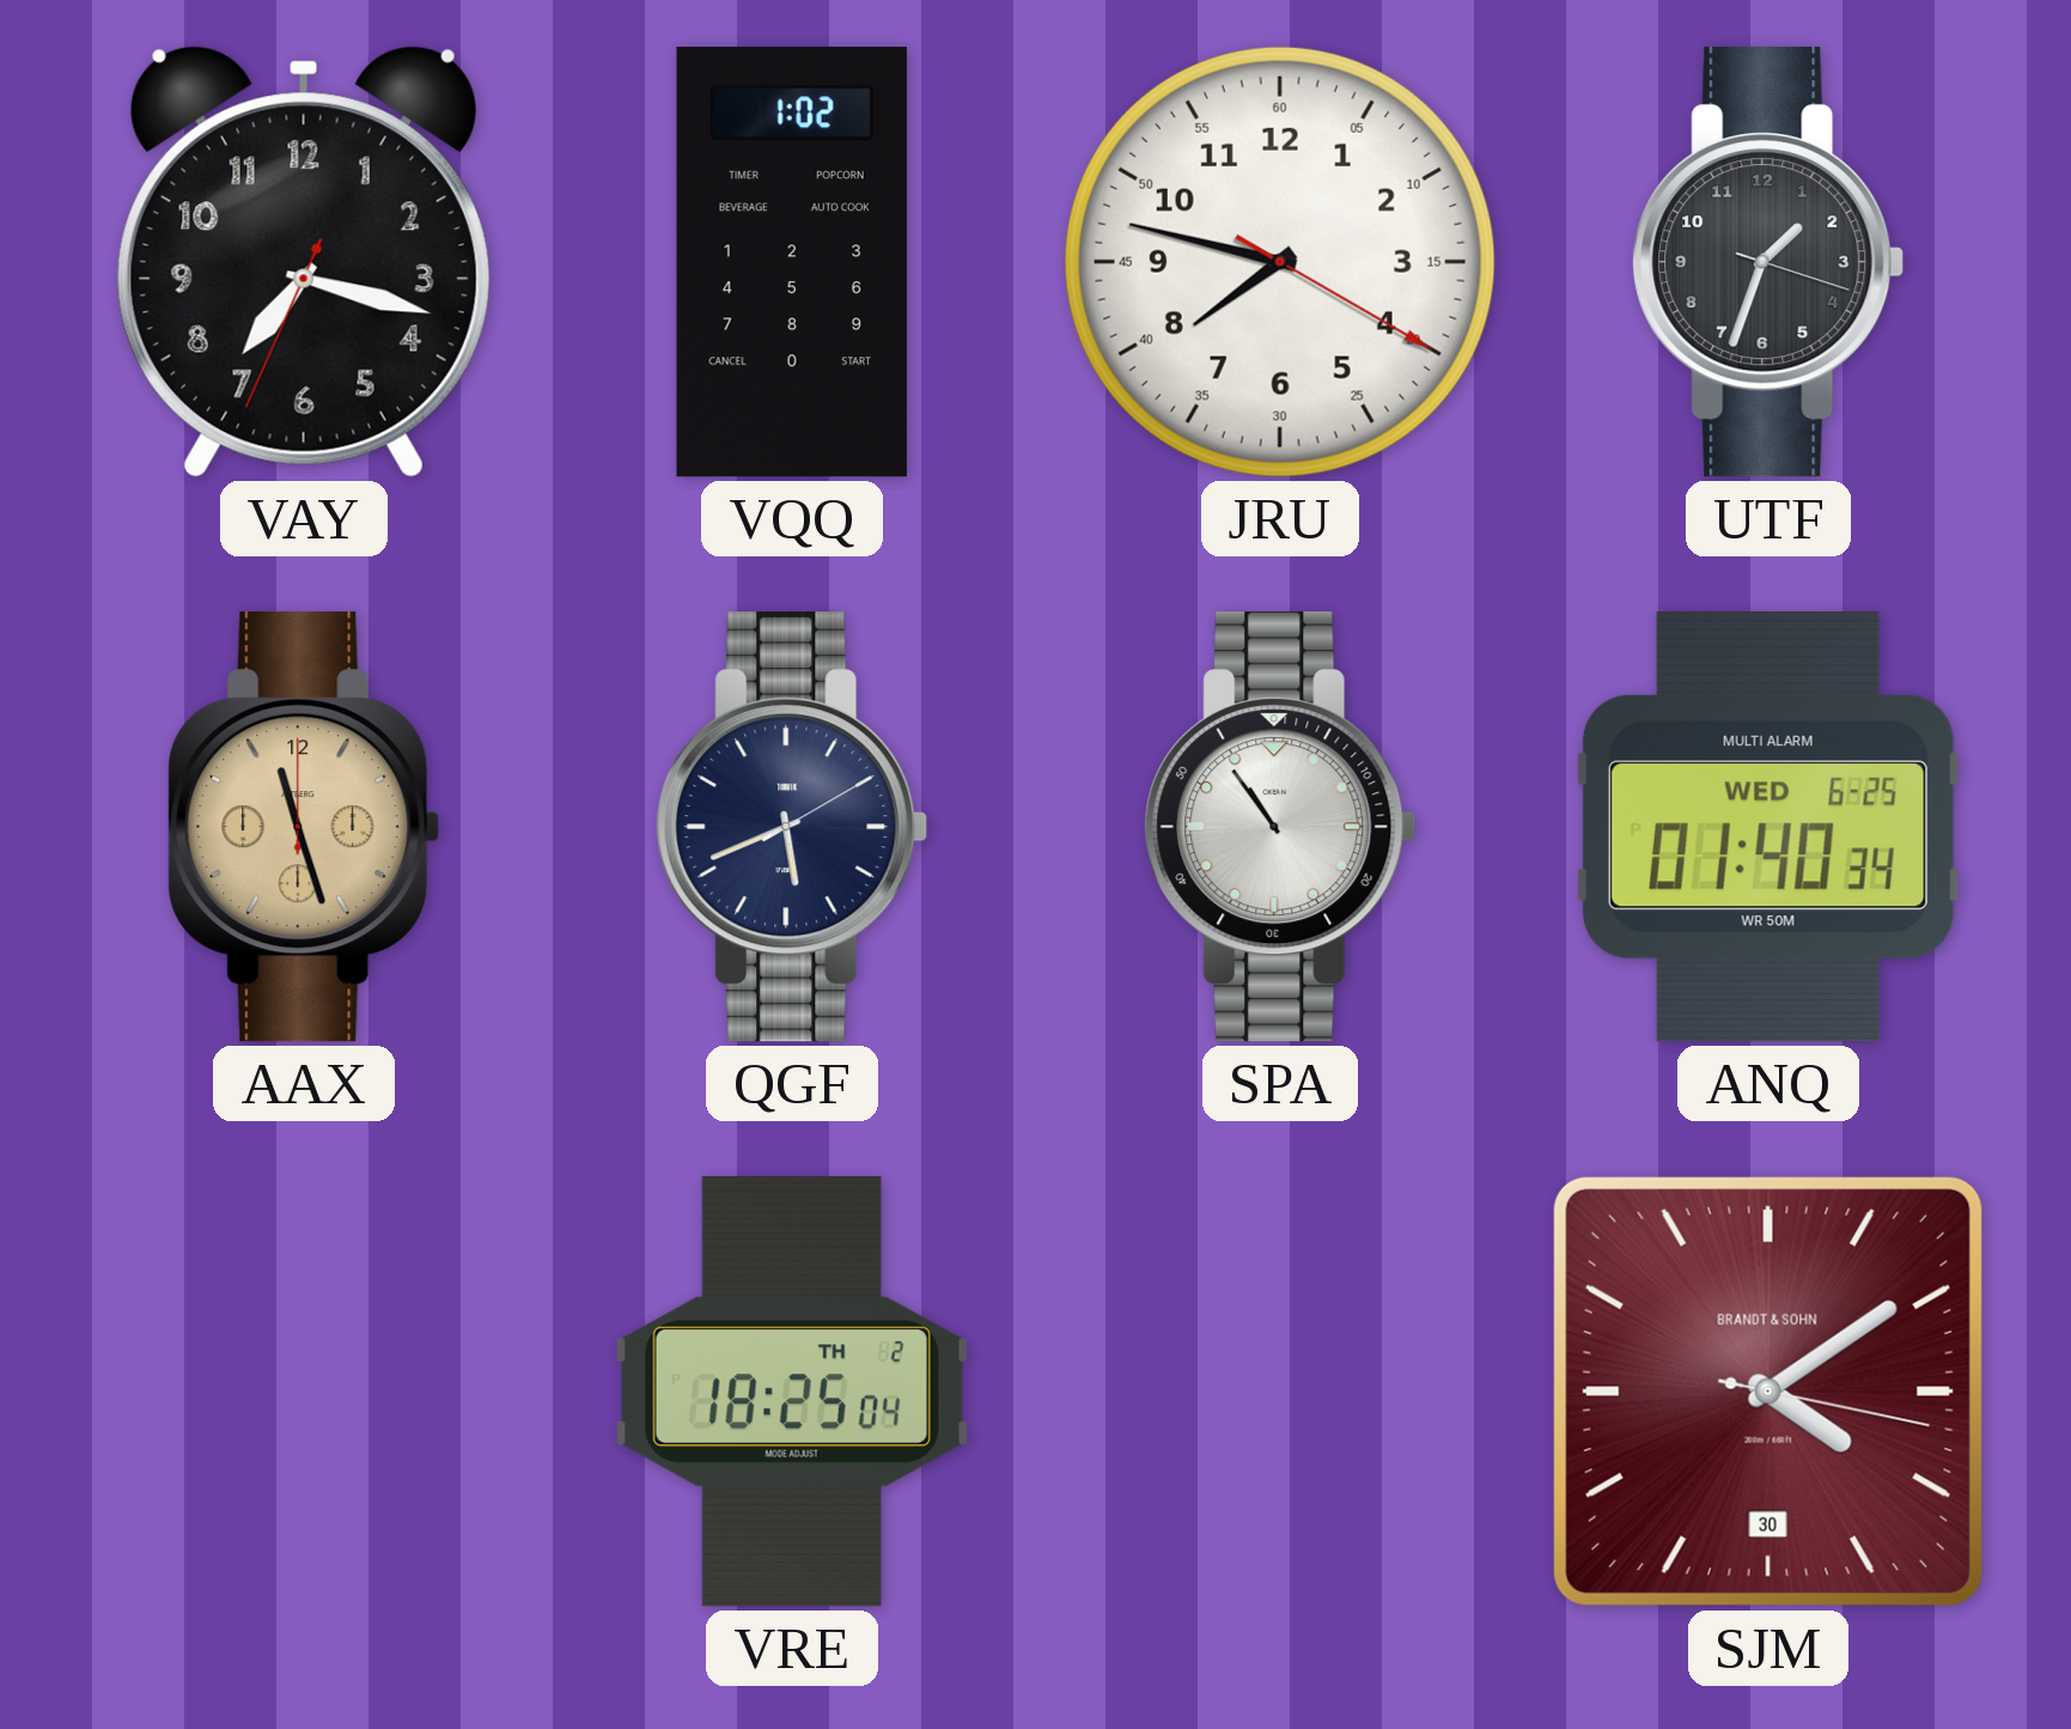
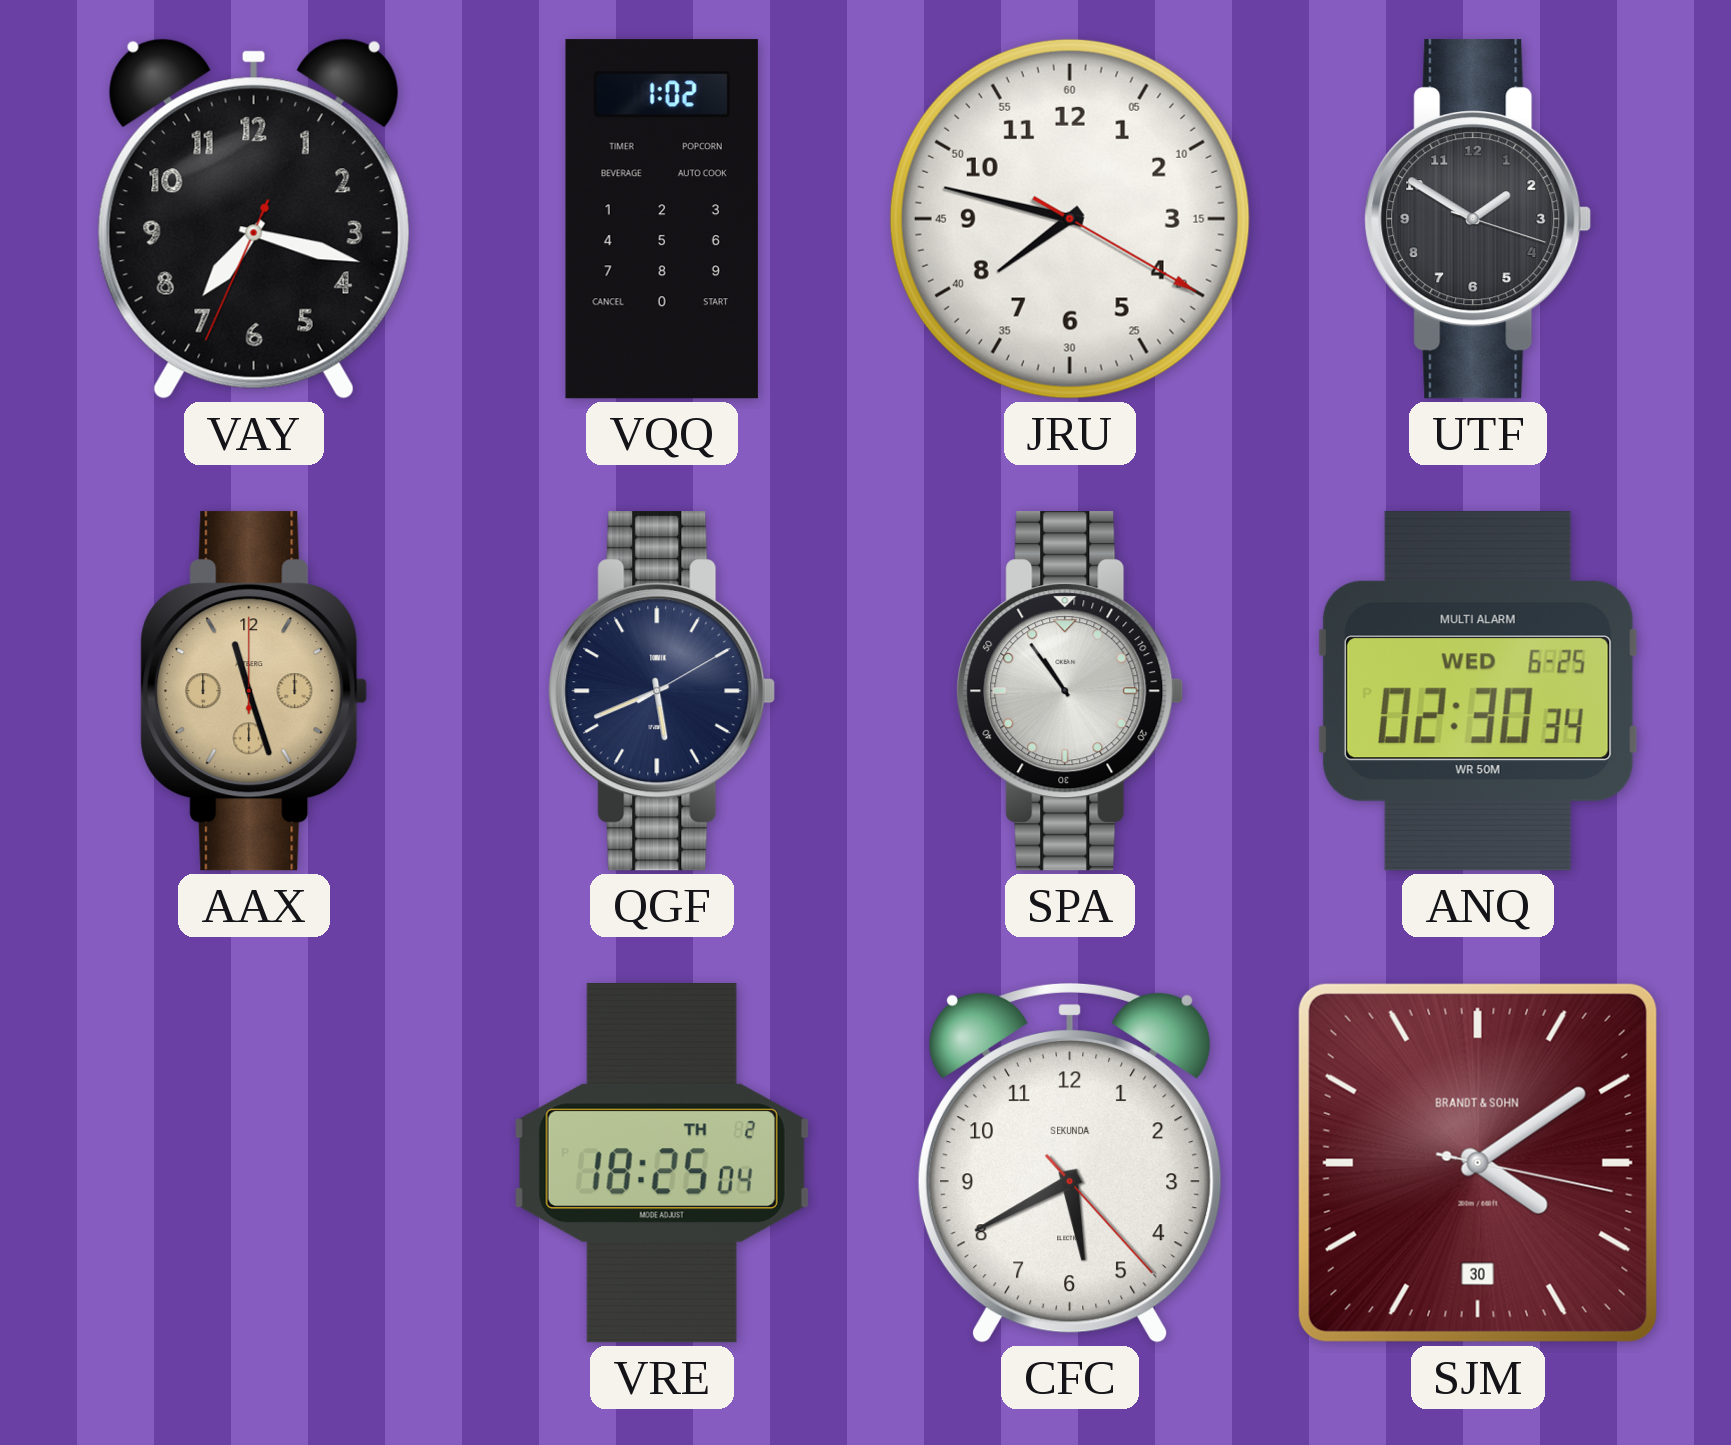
UTF: 1:33 -> 1:50
ANQ: 01:40 -> 02:30
CFC: none -> 5:40
